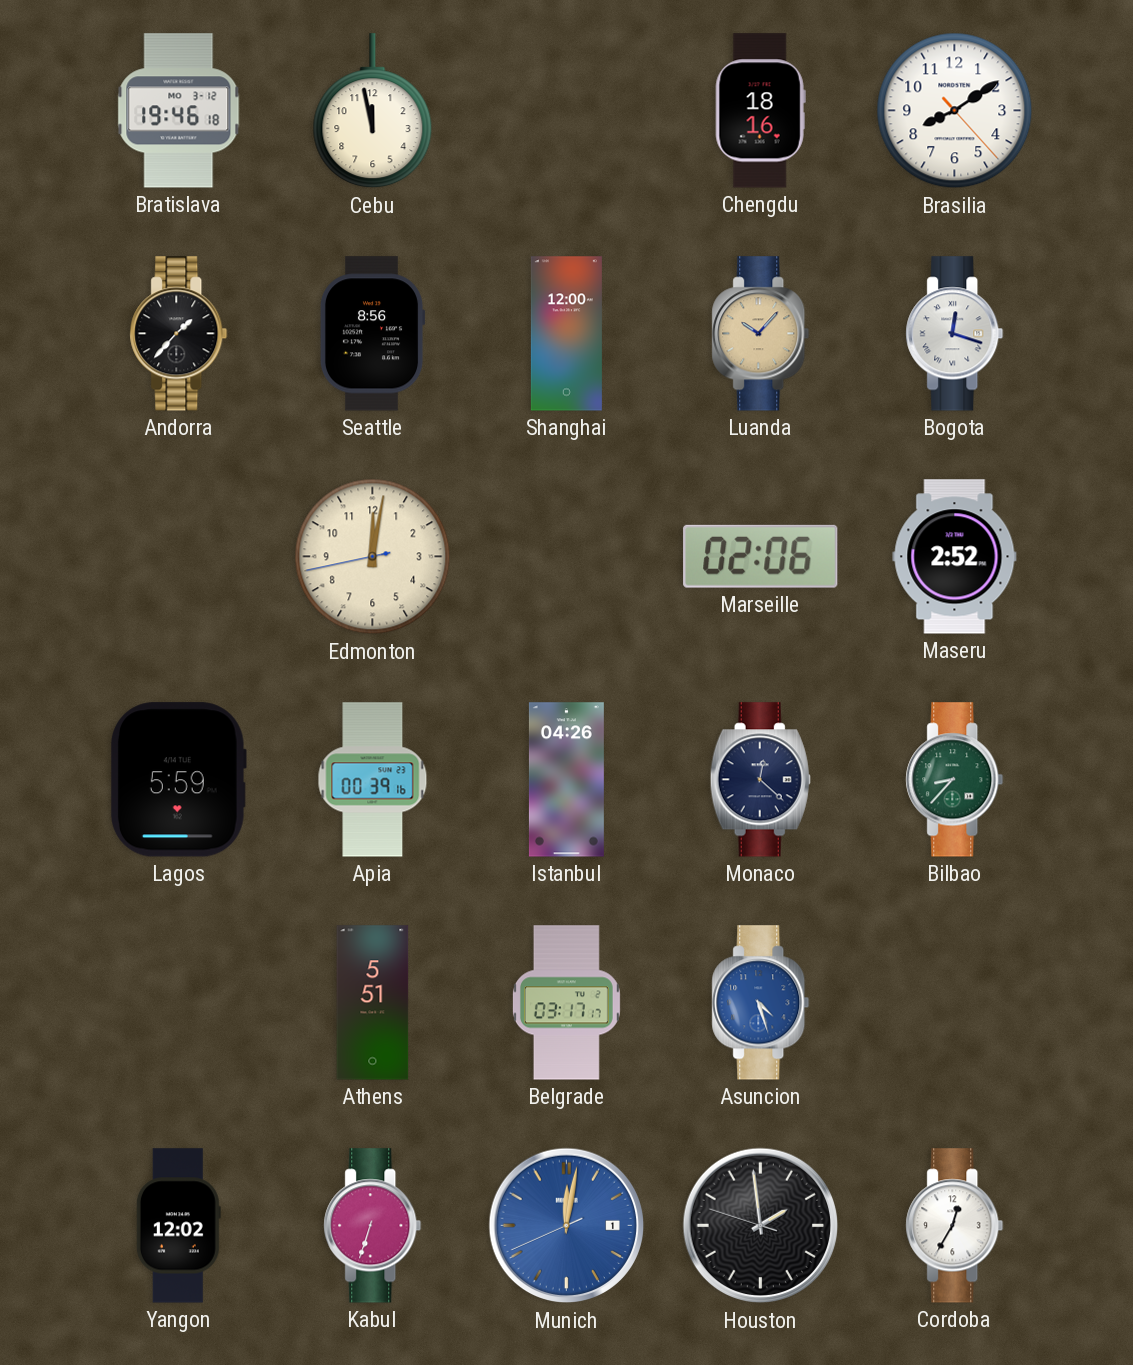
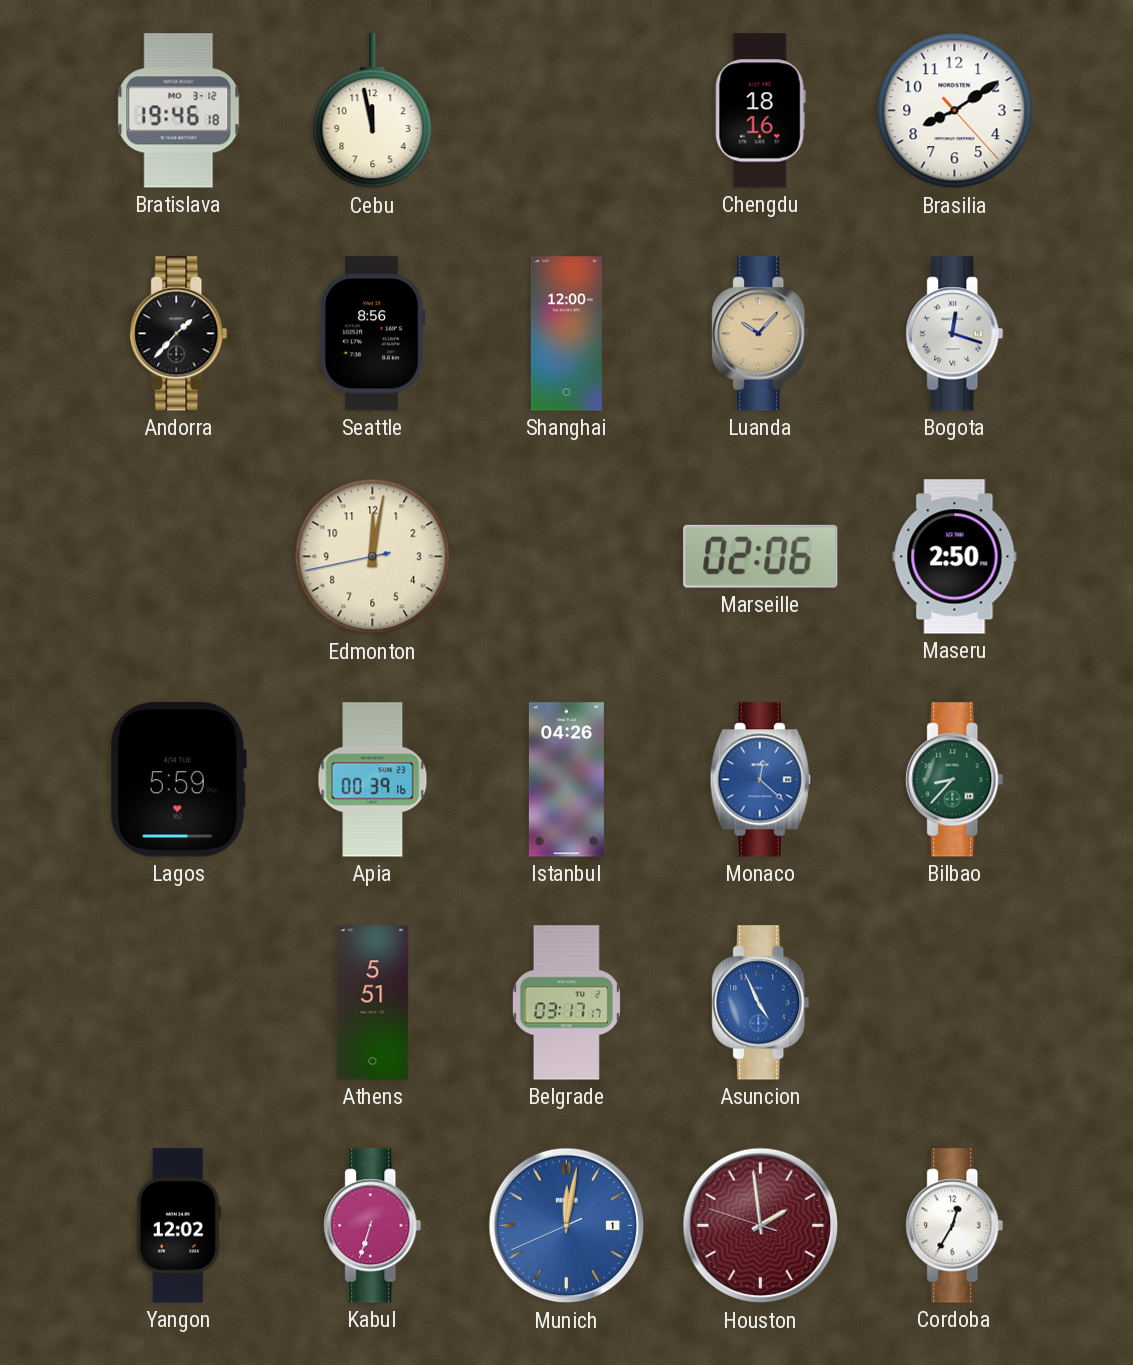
Maseru: 2:52 -> 2:50
Monaco dial: navy -> blue
Asuncion: 4:27 -> 4:56
Houston dial: black -> burgundy
